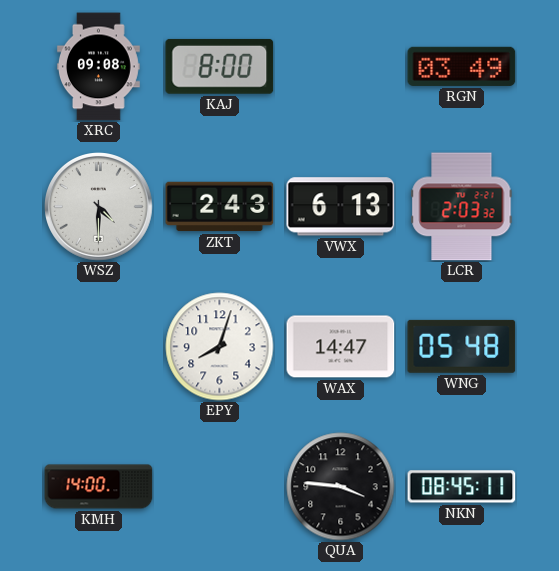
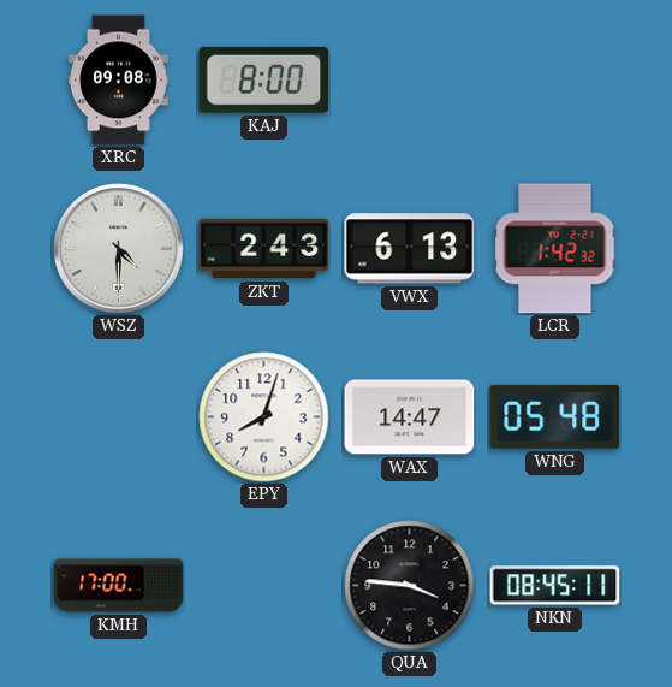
RGN: 03:49 -> none
LCR: 2:03 -> 1:42
KMH: 14:00 -> 17:00
